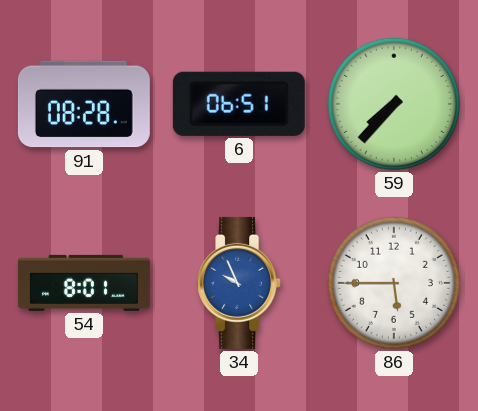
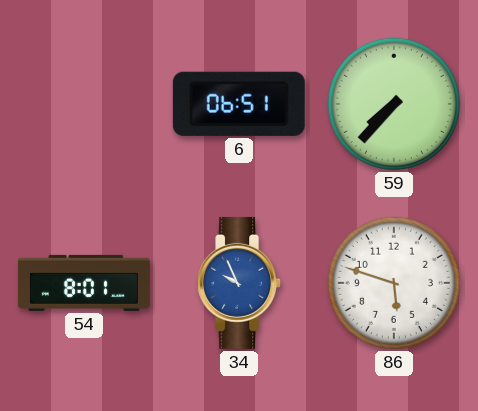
91: 08:28 -> none
86: 5:45 -> 5:48
